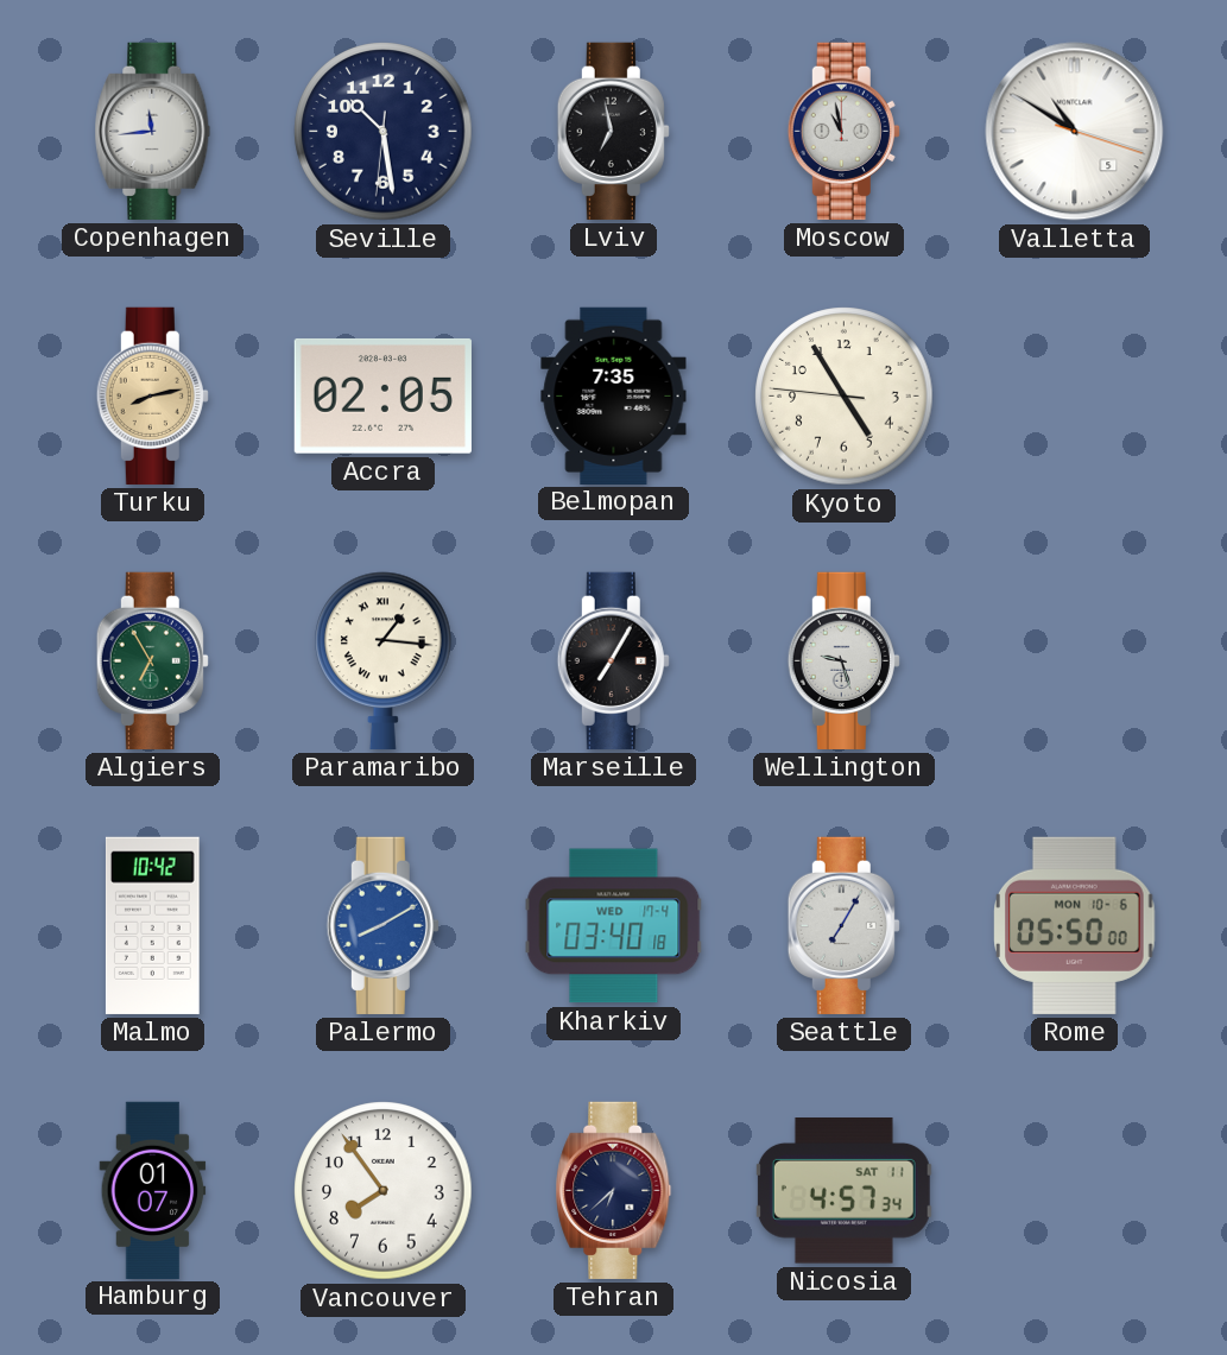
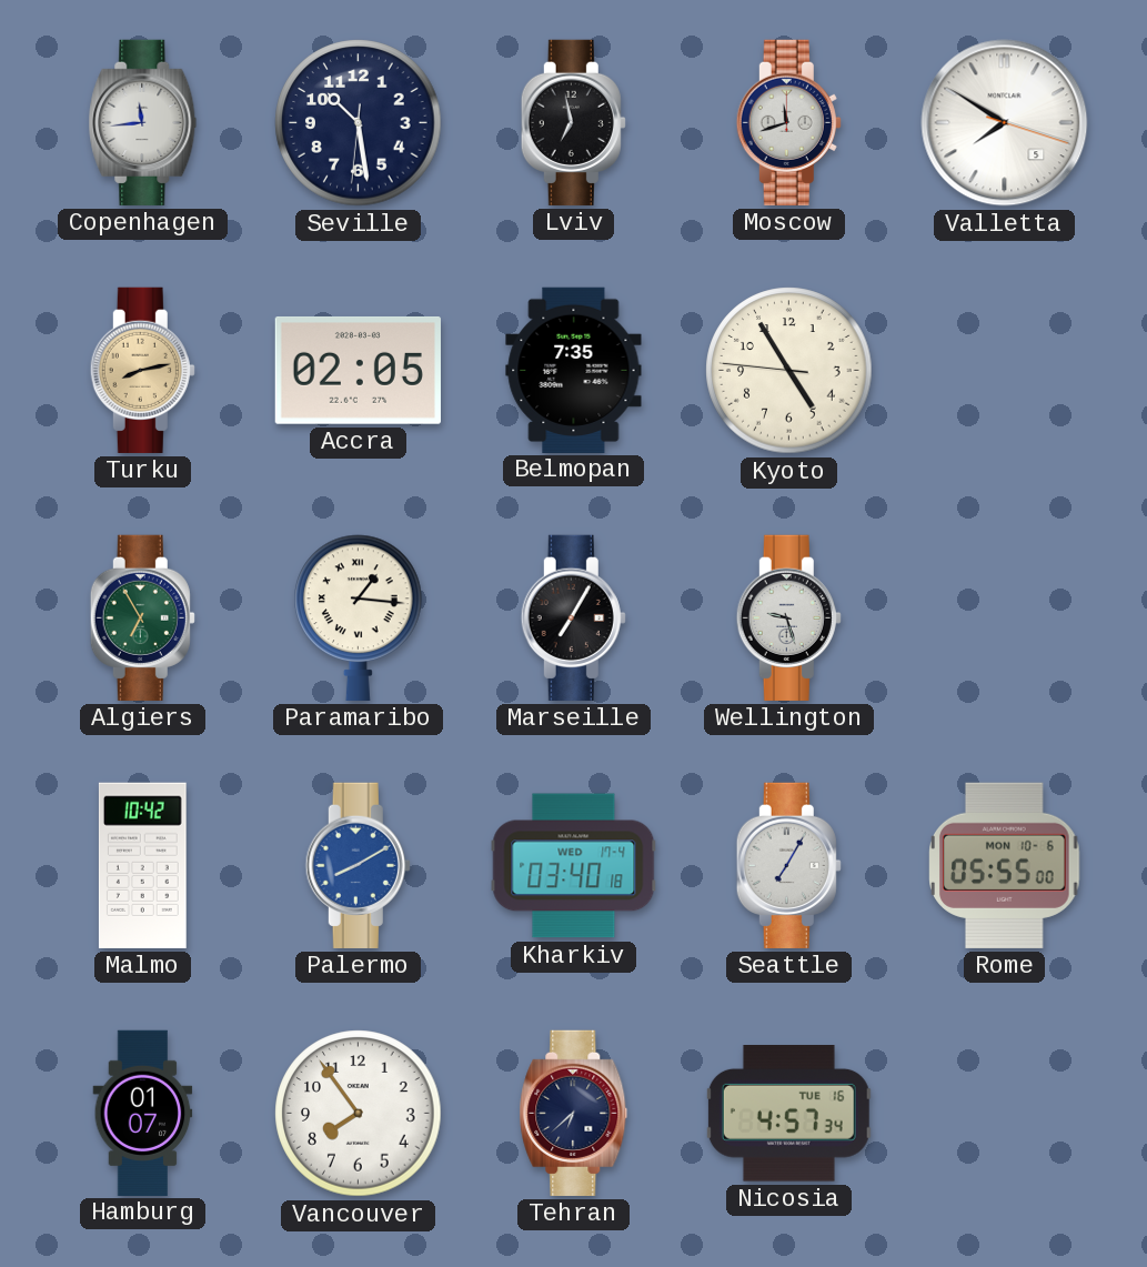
Moscow: 10:58 -> 11:42
Valletta: 10:50 -> 7:50
Rome: 05:50 -> 05:55
Nicosia date: SAT 11 -> TUE 16
